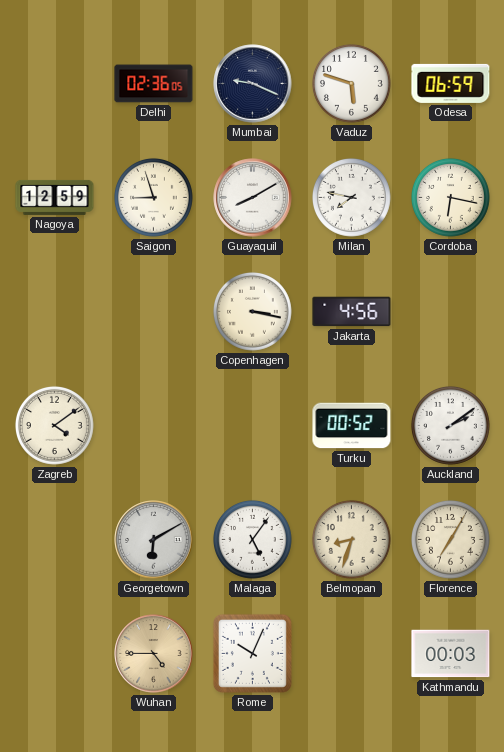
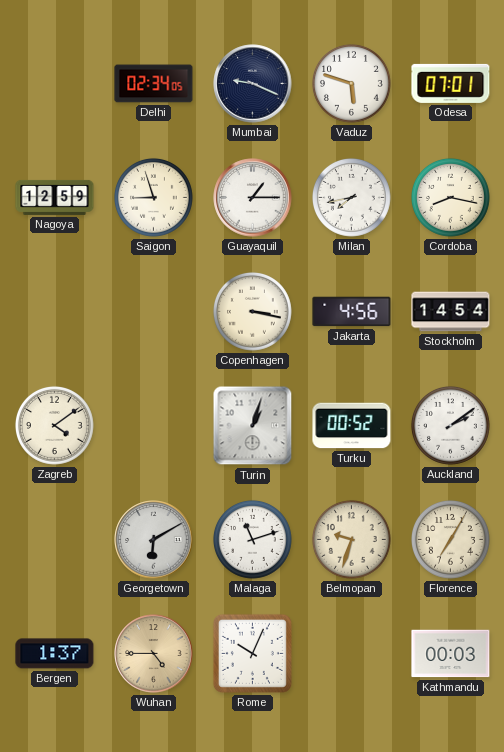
Delhi: 02:36 -> 02:34
Odesa: 06:59 -> 07:01
Guayaquil: 8:10 -> 1:15
Milan: 7:47 -> 7:43
Cordoba: 6:17 -> 8:17
Stockholm: none -> 14:54
Turin: none -> 1:03
Malaga: 5:06 -> 11:12
Belmopan: 8:33 -> 9:33
Bergen: none -> 1:37
